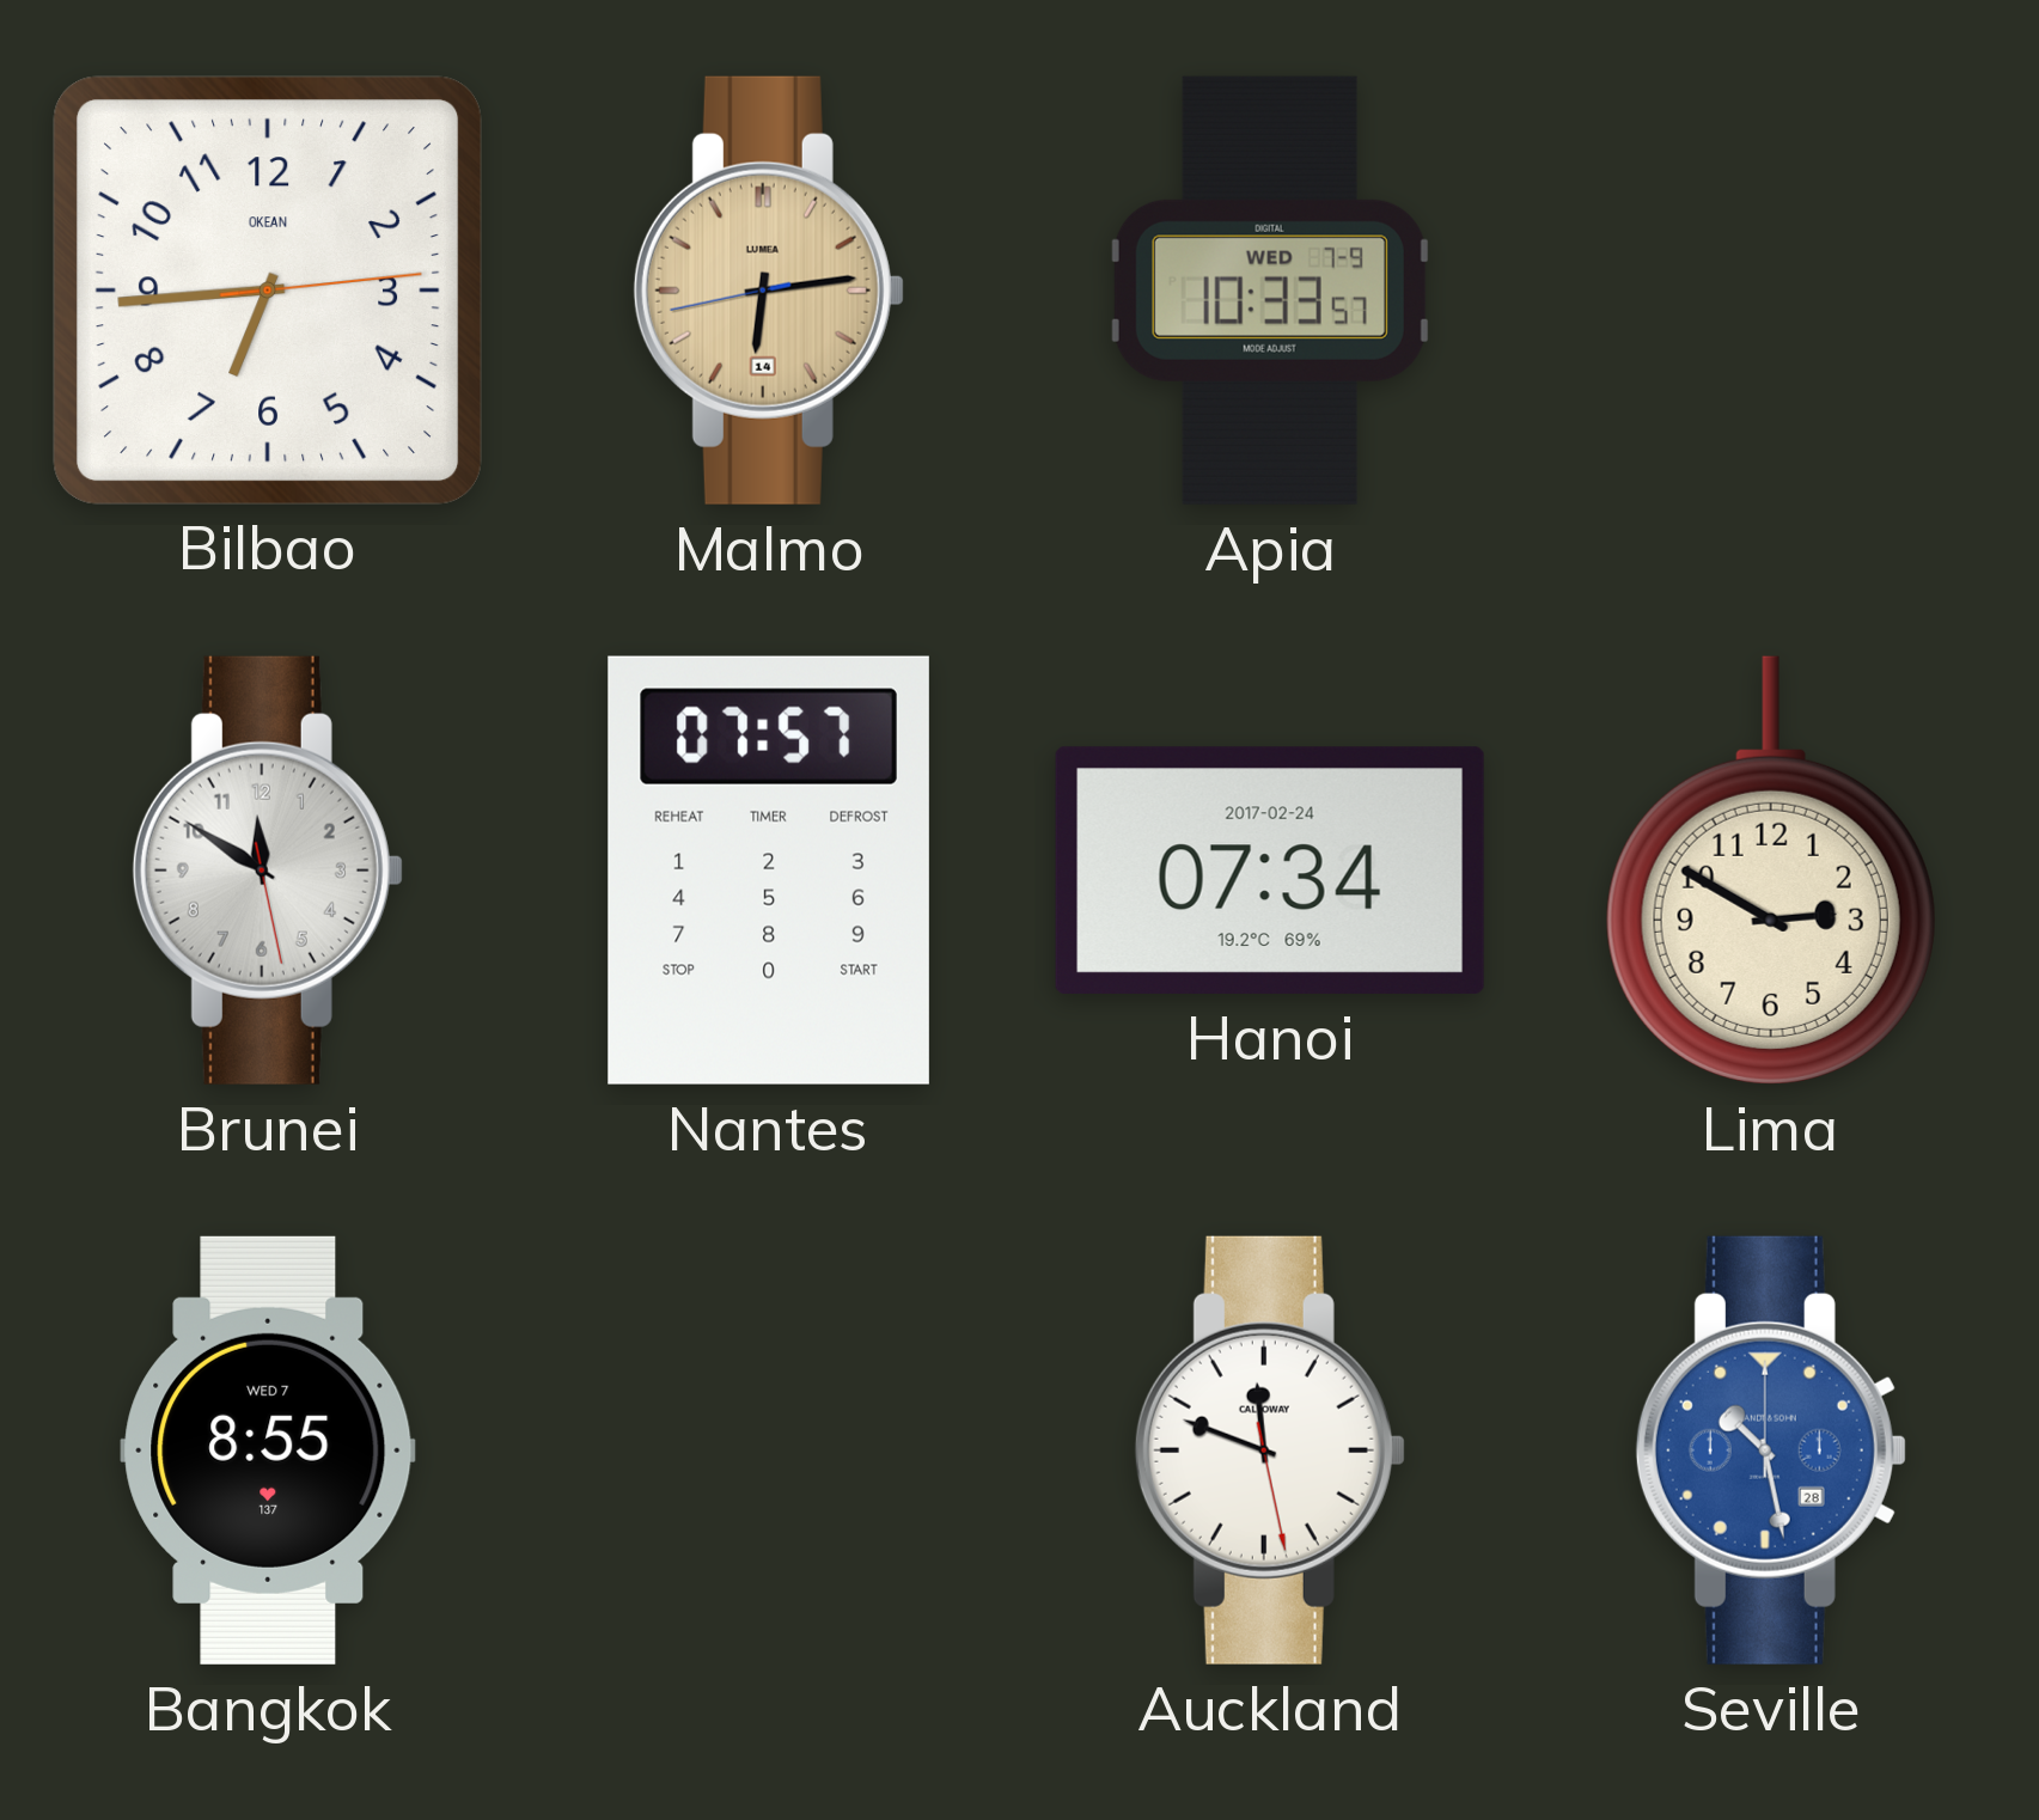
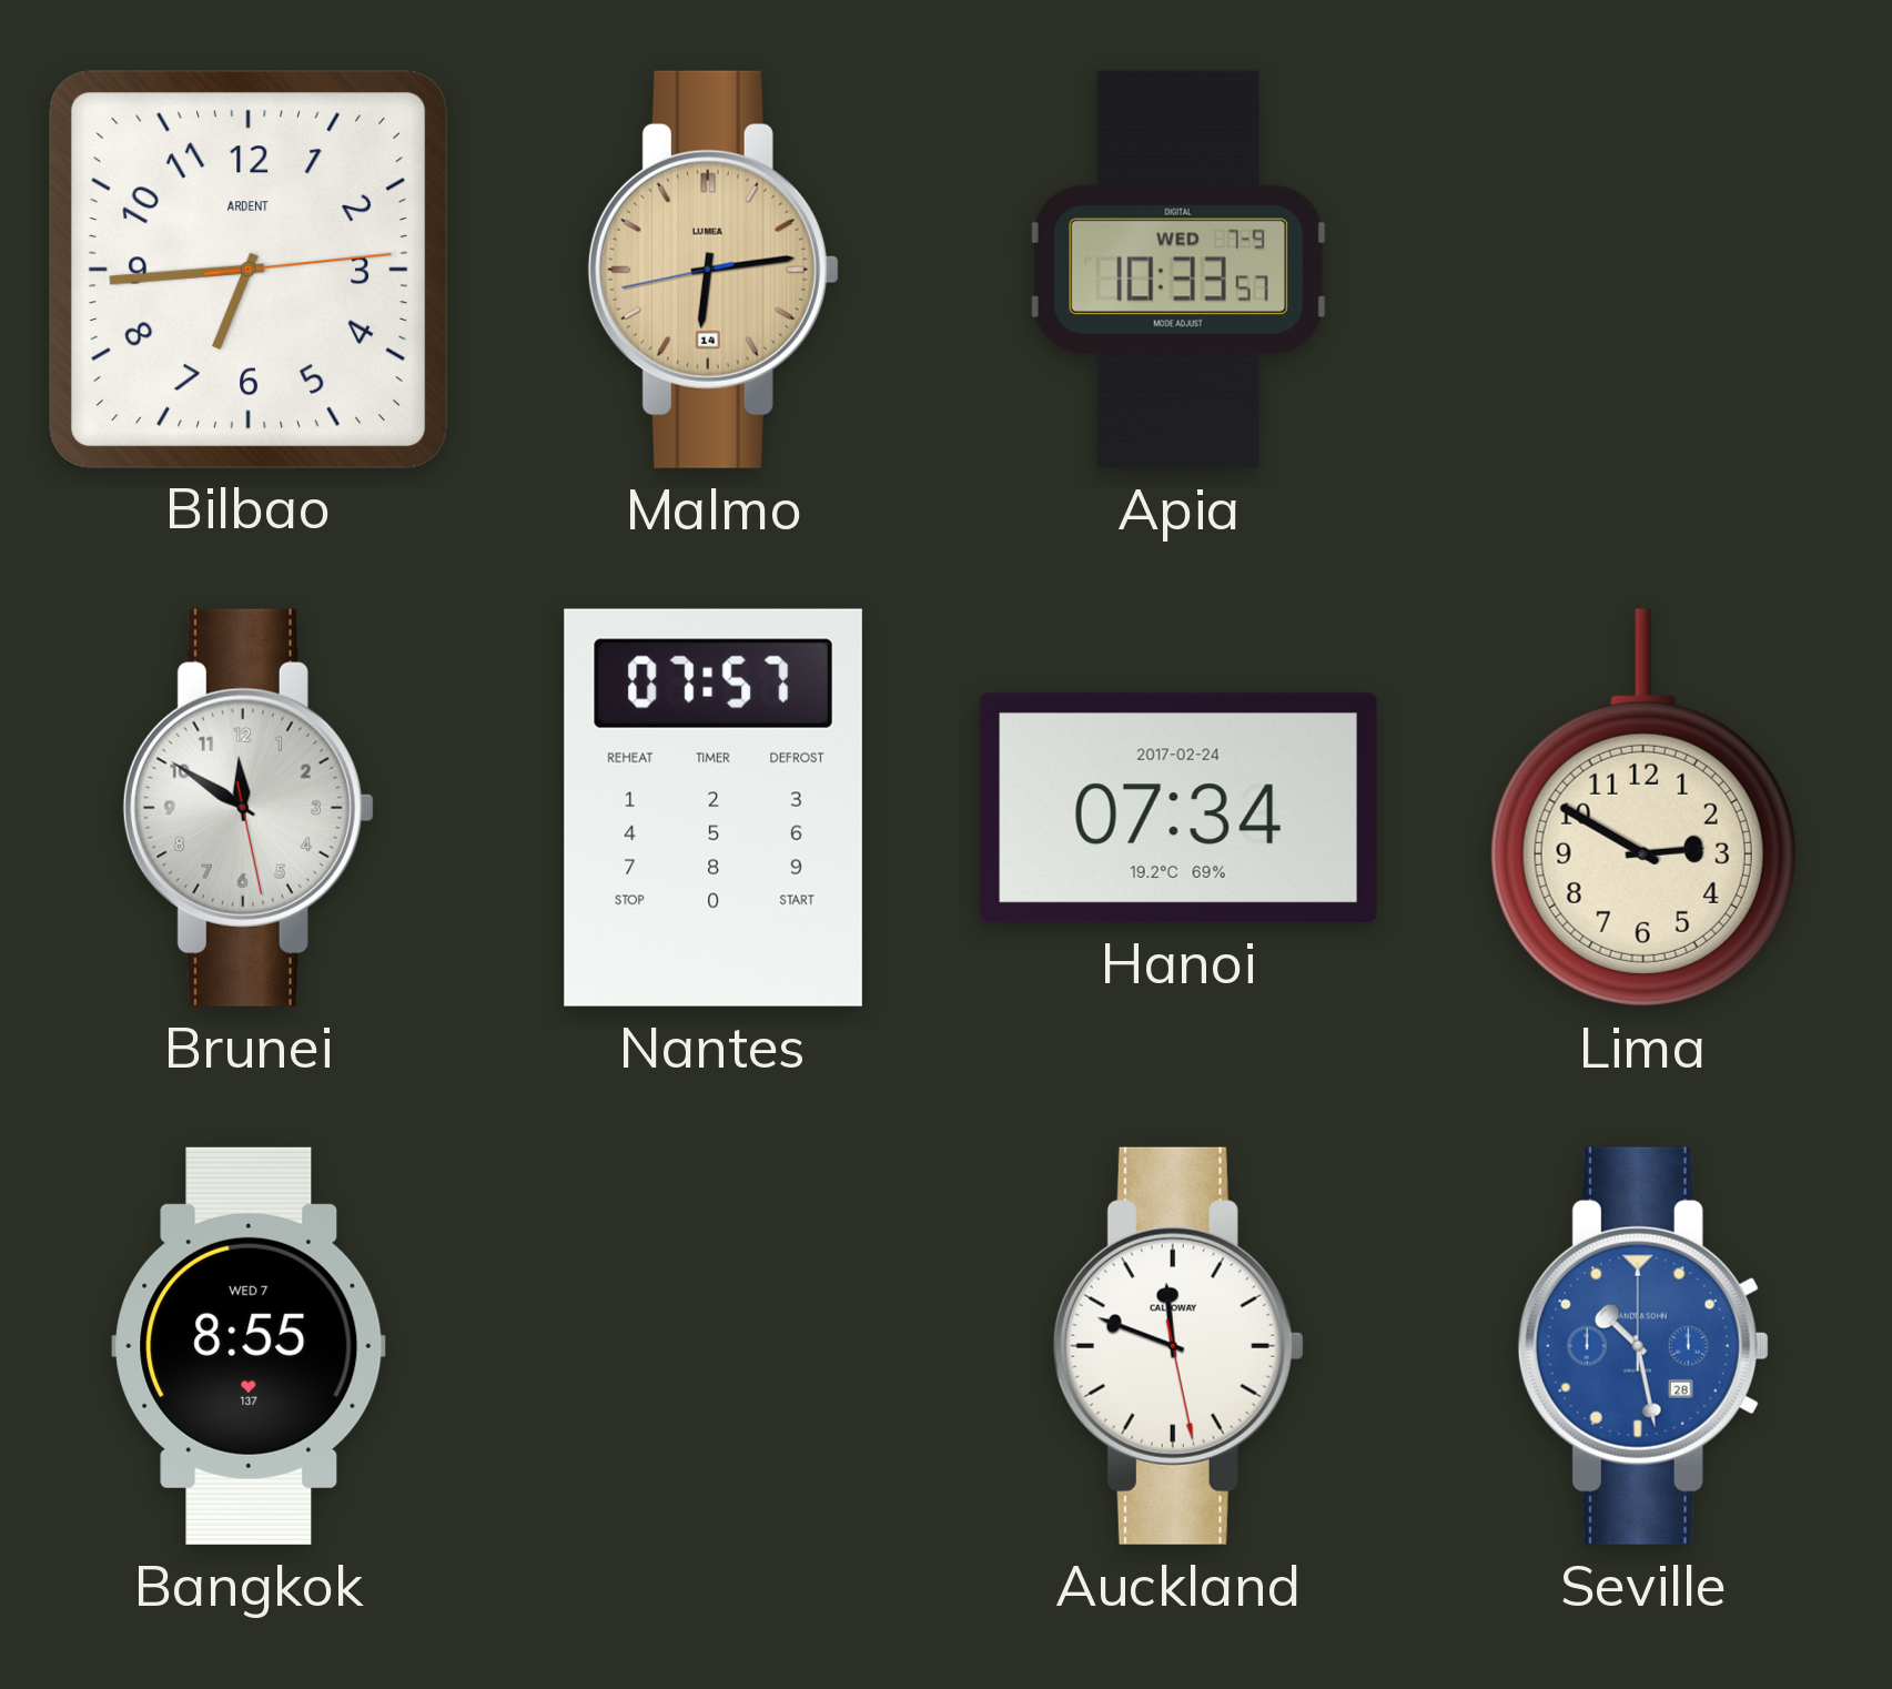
Bilbao brand: OKEAN -> ARDENT
